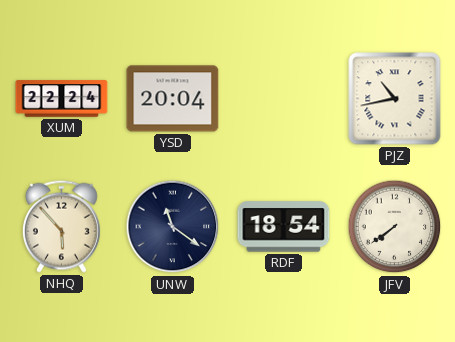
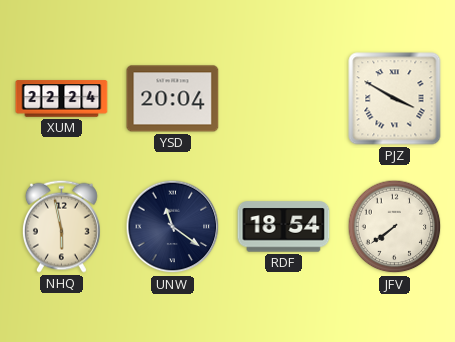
PJZ: 10:43 -> 3:50
NHQ: 5:53 -> 5:58
